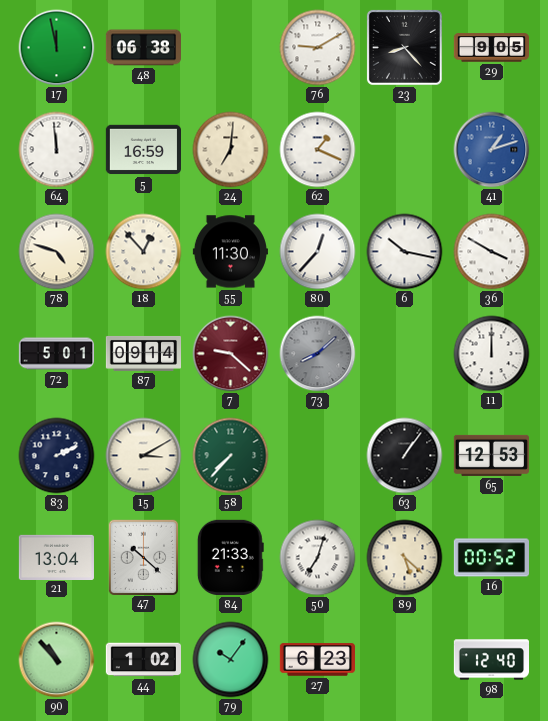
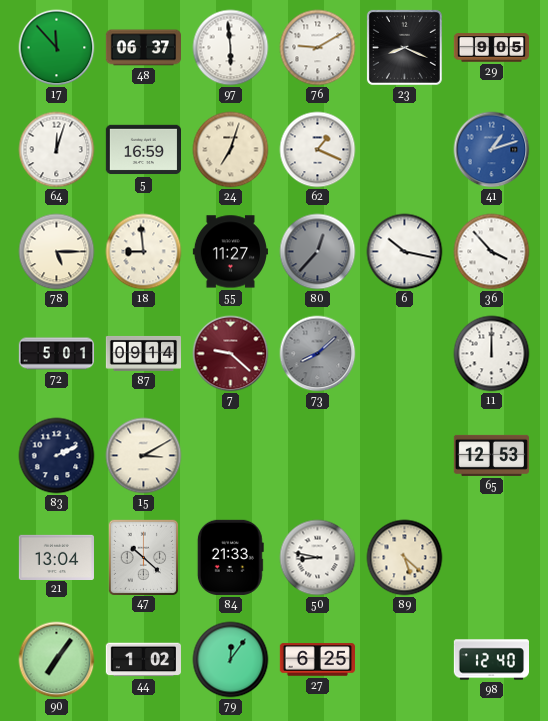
17: 11:58 -> 11:53
48: 06:38 -> 06:37
97: none -> 5:59
23: 8:23 -> 8:19
64: 11:59 -> 12:03
24: 7:01 -> 7:03
78: 4:48 -> 5:15
18: 12:53 -> 8:59
55: 11:30 -> 11:27
80 dial: white -> grey
36: 3:50 -> 3:53
58: 7:37 -> none
63: 1:06 -> none
50: 7:03 -> 8:47
16: 00:52 -> none
90: 10:53 -> 7:06
79: 10:06 -> 12:06
27: 6:23 -> 6:25
